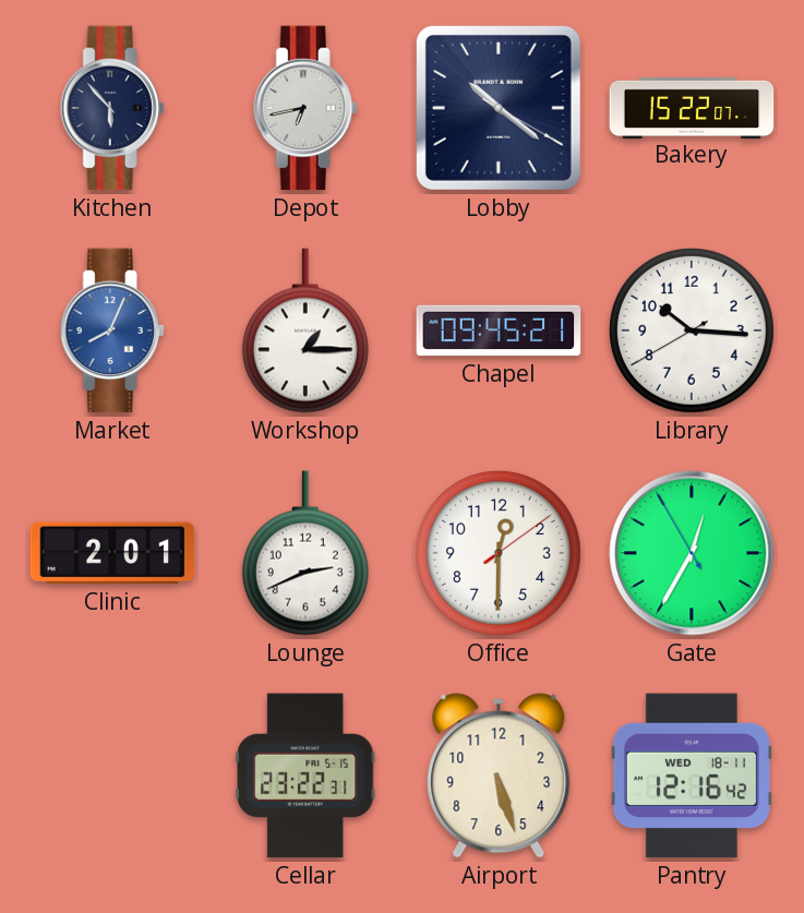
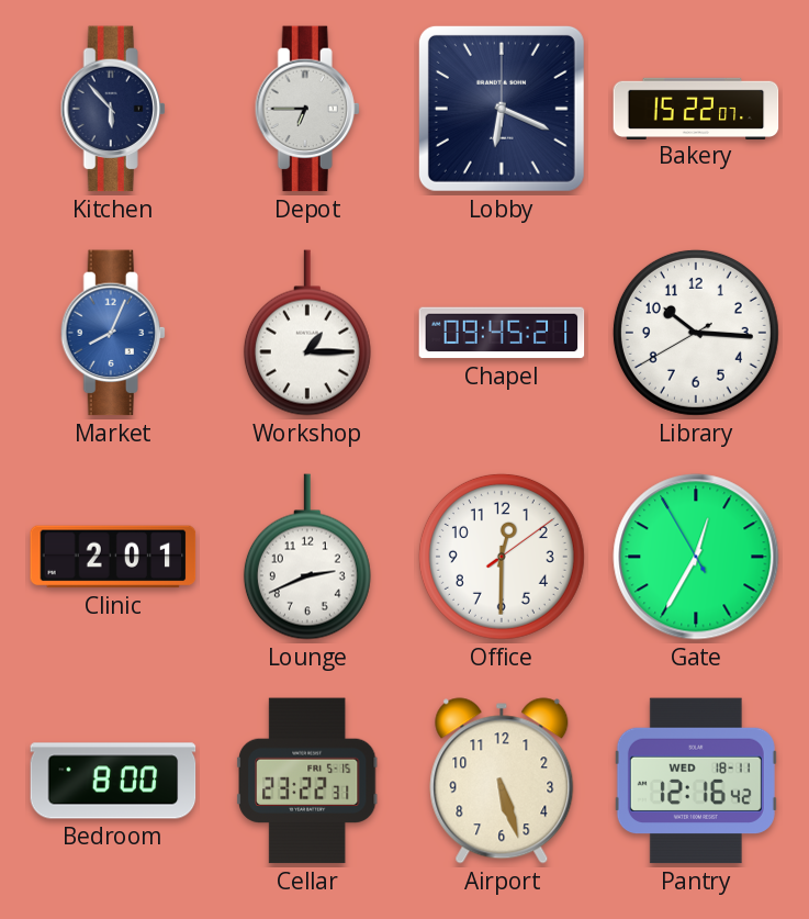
Depot: 6:43 -> 6:45
Lobby: 10:21 -> 6:19
Bedroom: none -> 8:00
